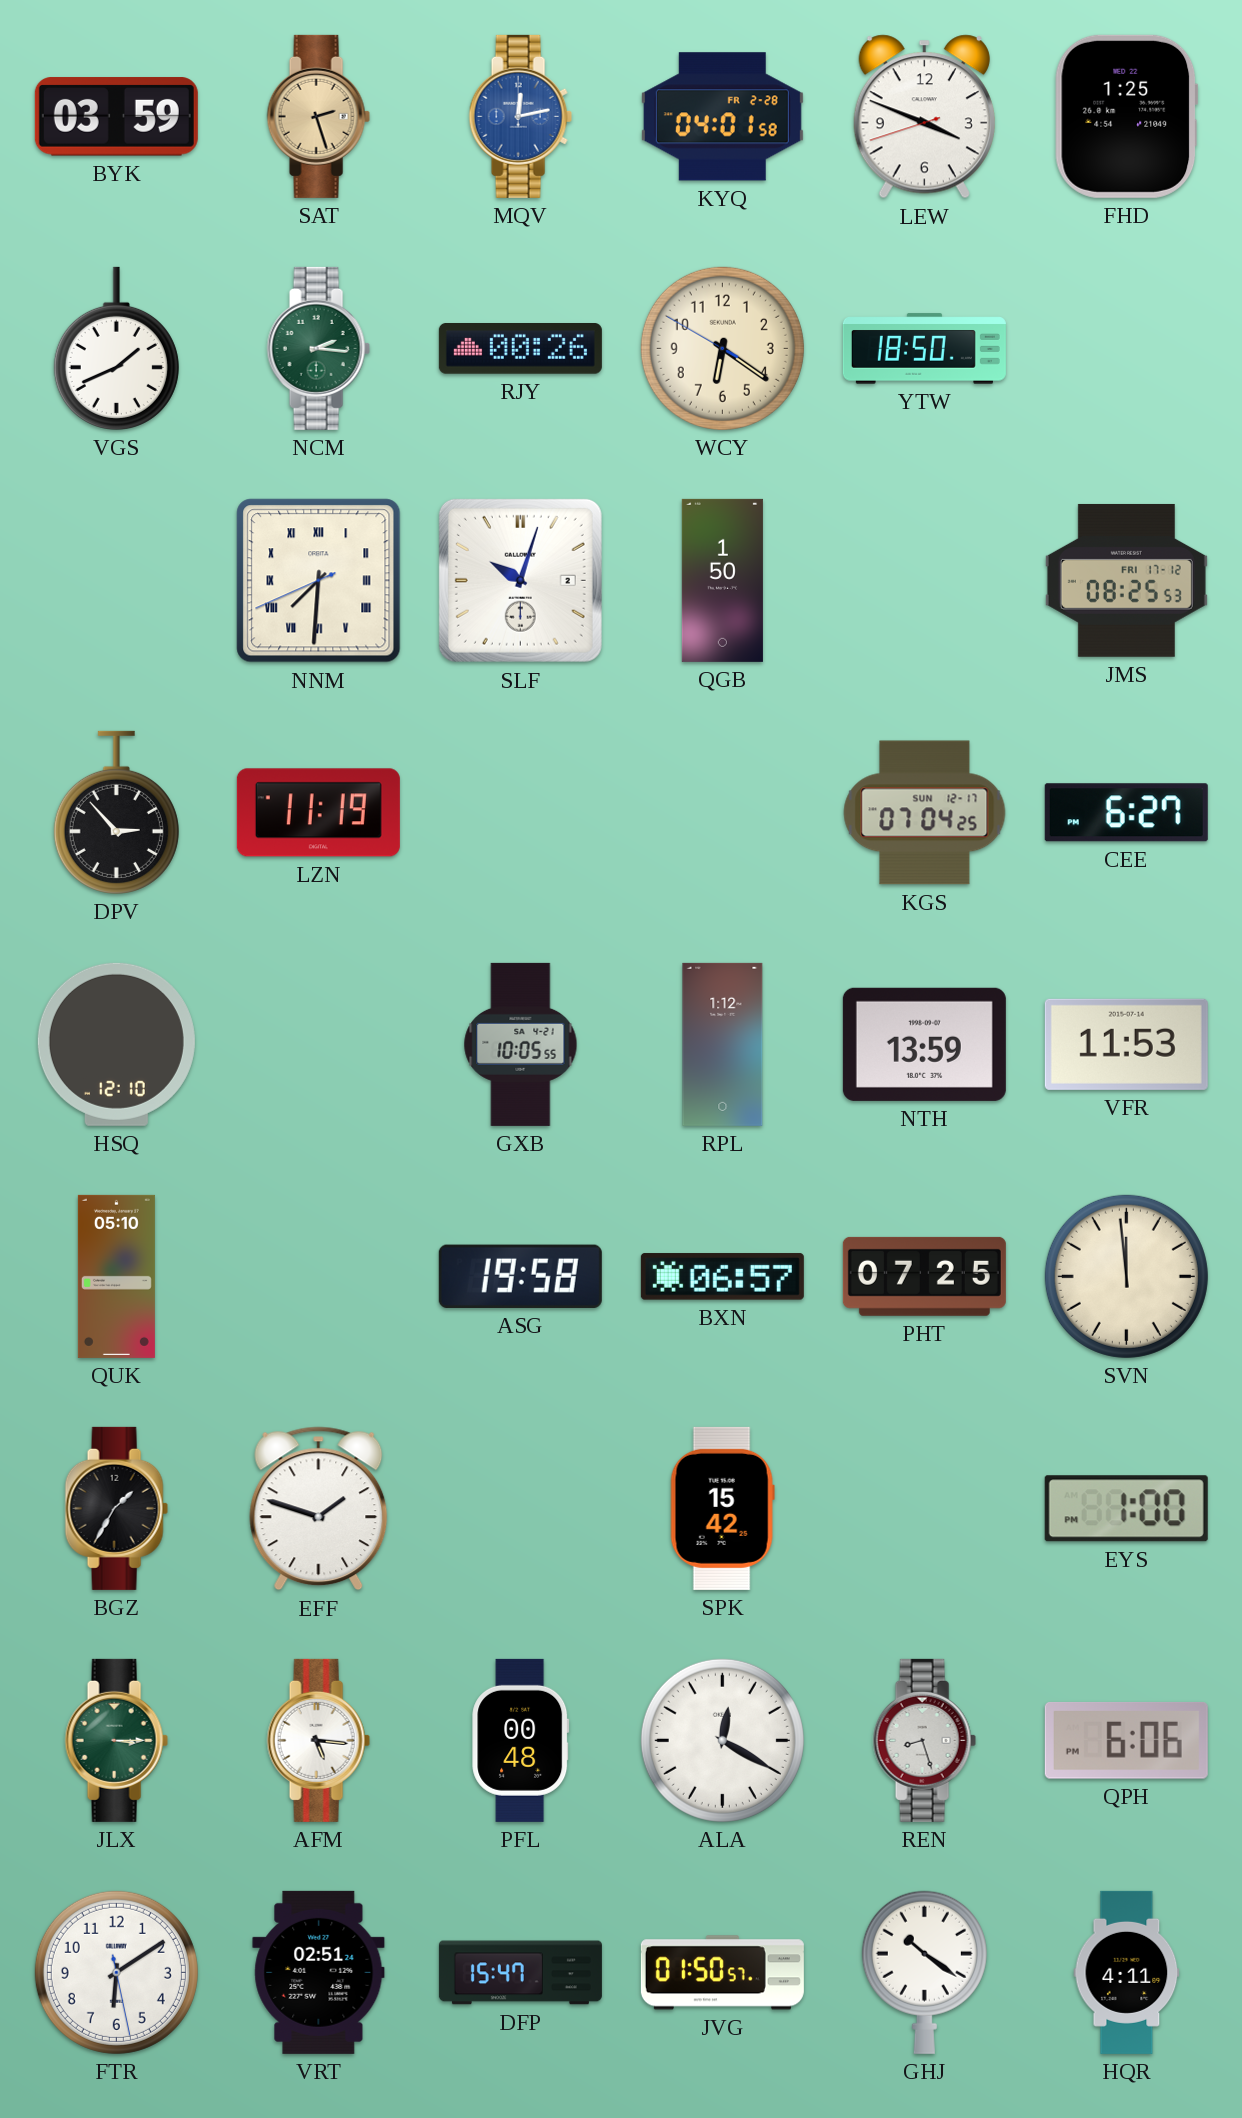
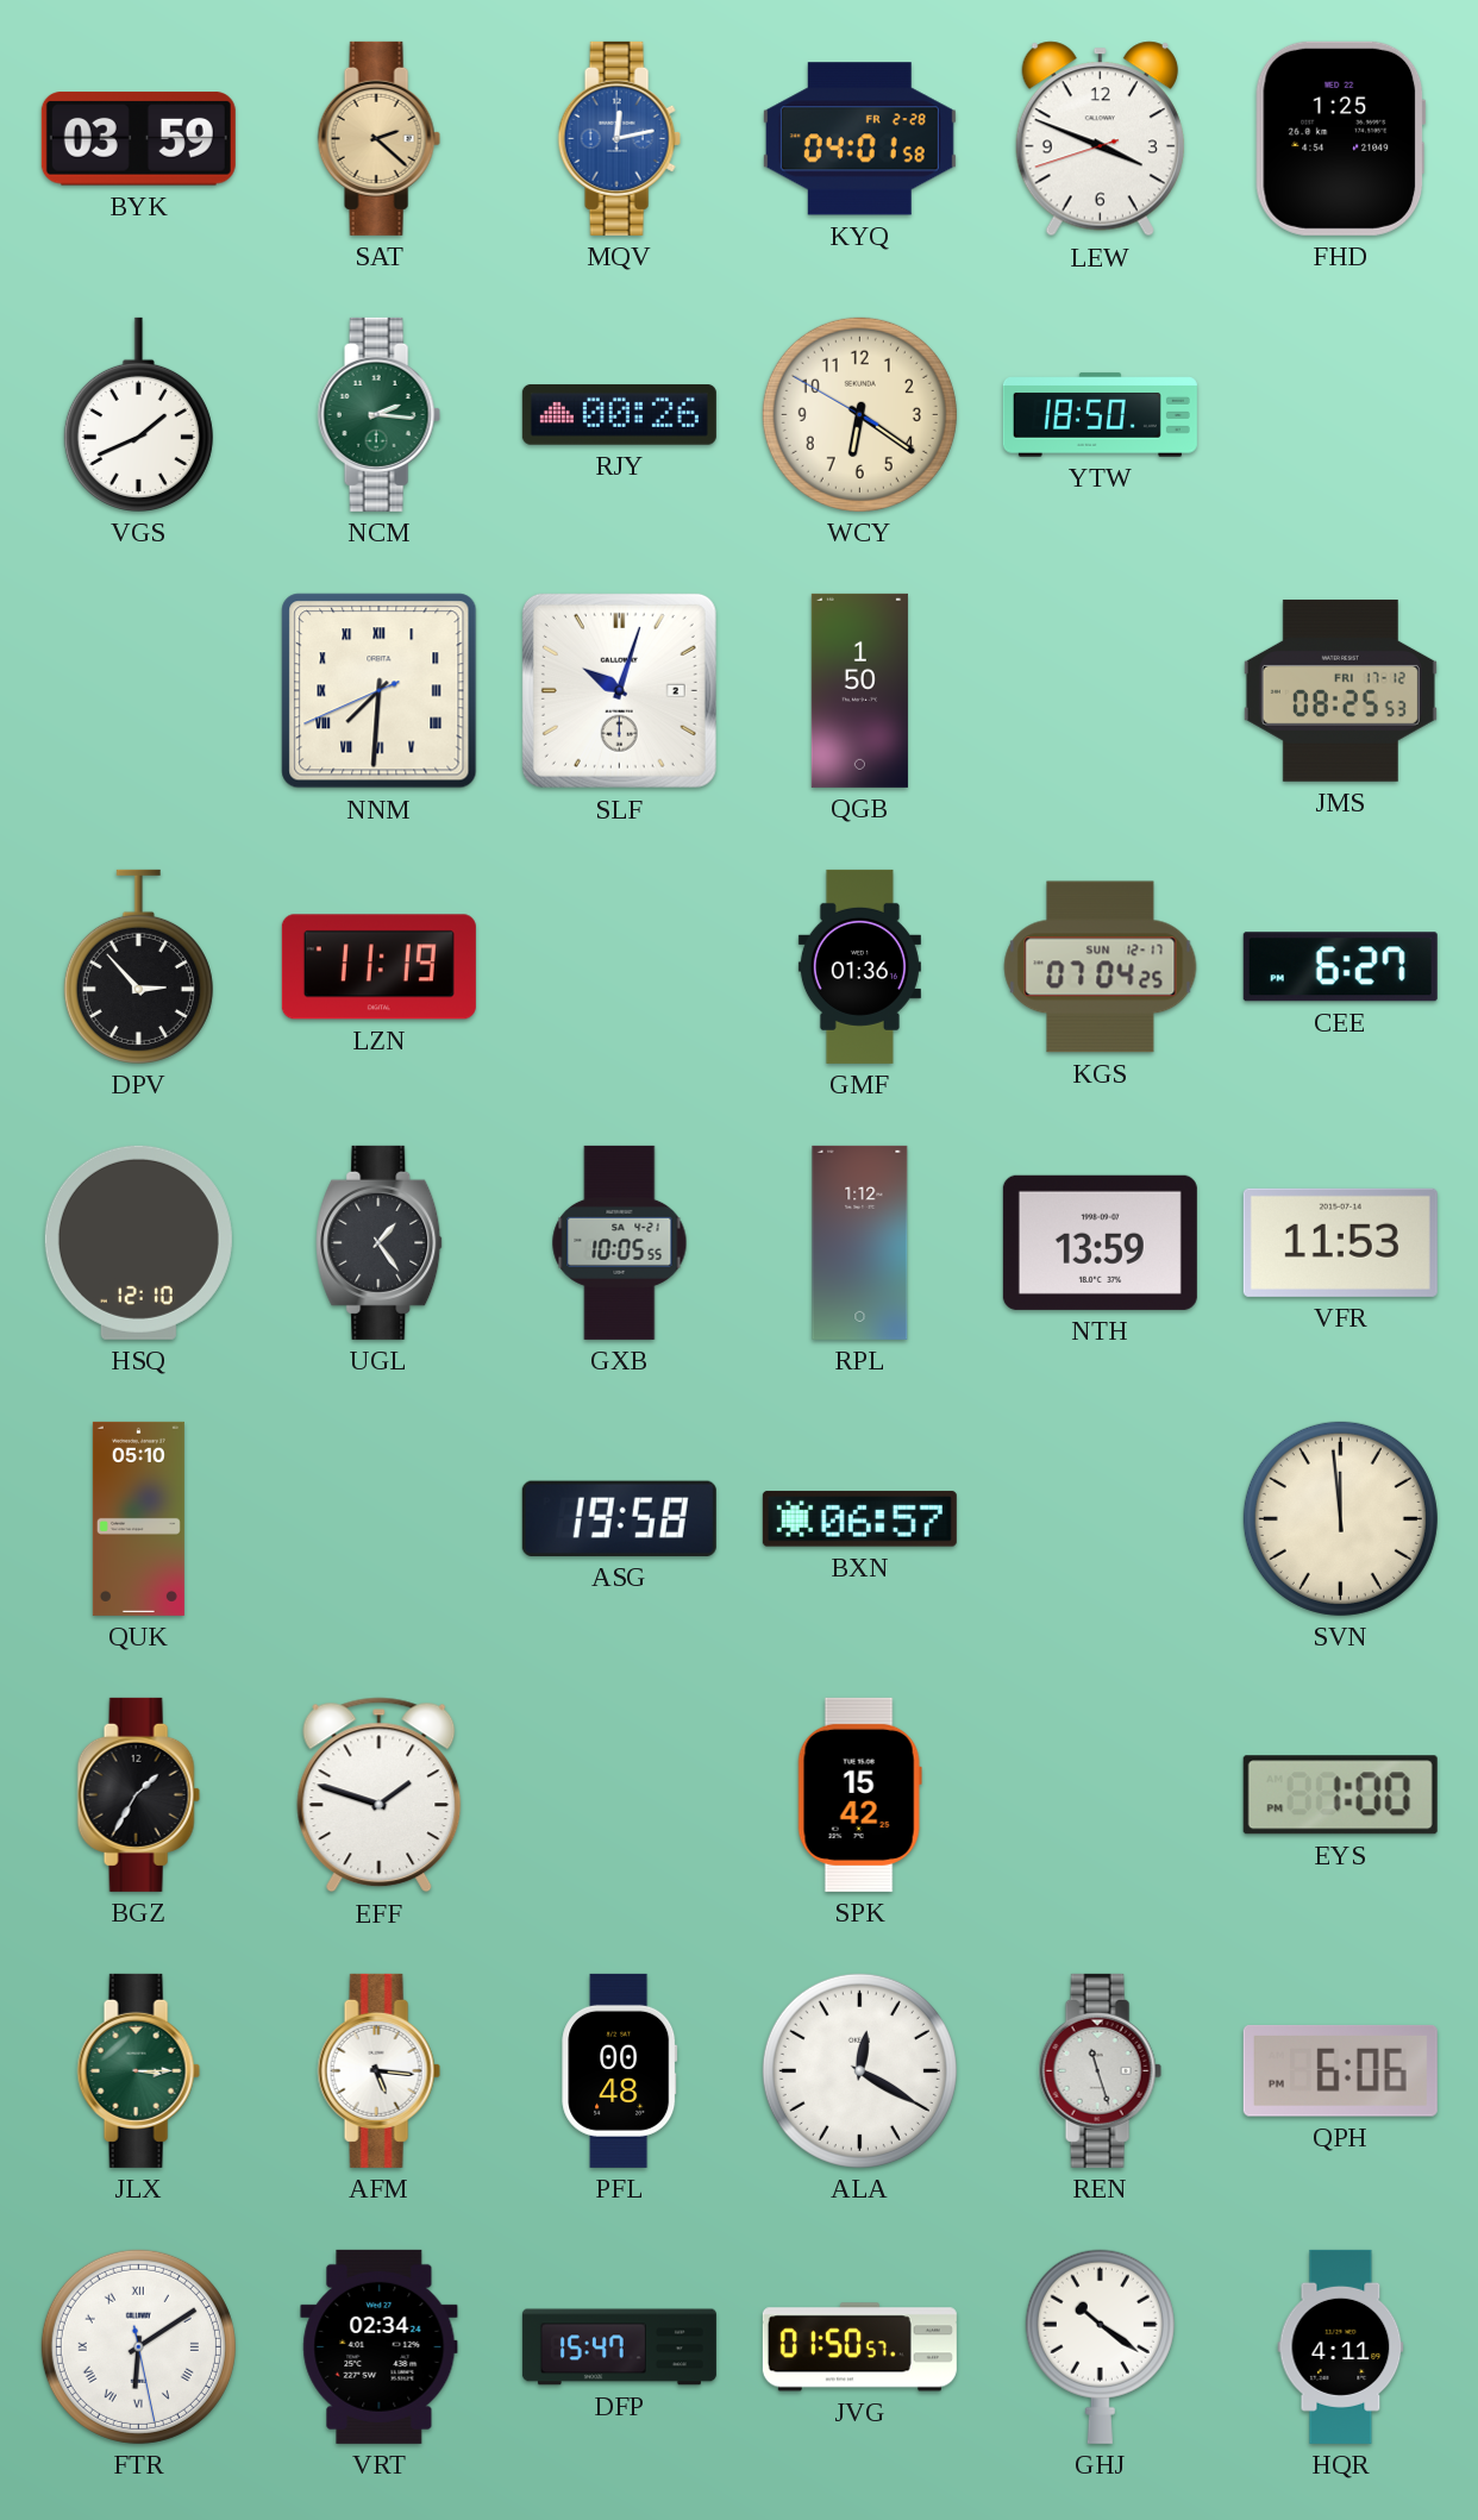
SAT: 2:27 -> 2:22
GMF: none -> 01:36
UGL: none -> 1:24
PHT: 07:25 -> none
REN: 8:27 -> 11:27
FTR numerals: Arabic -> Roman
VRT: 02:51 -> 02:34
